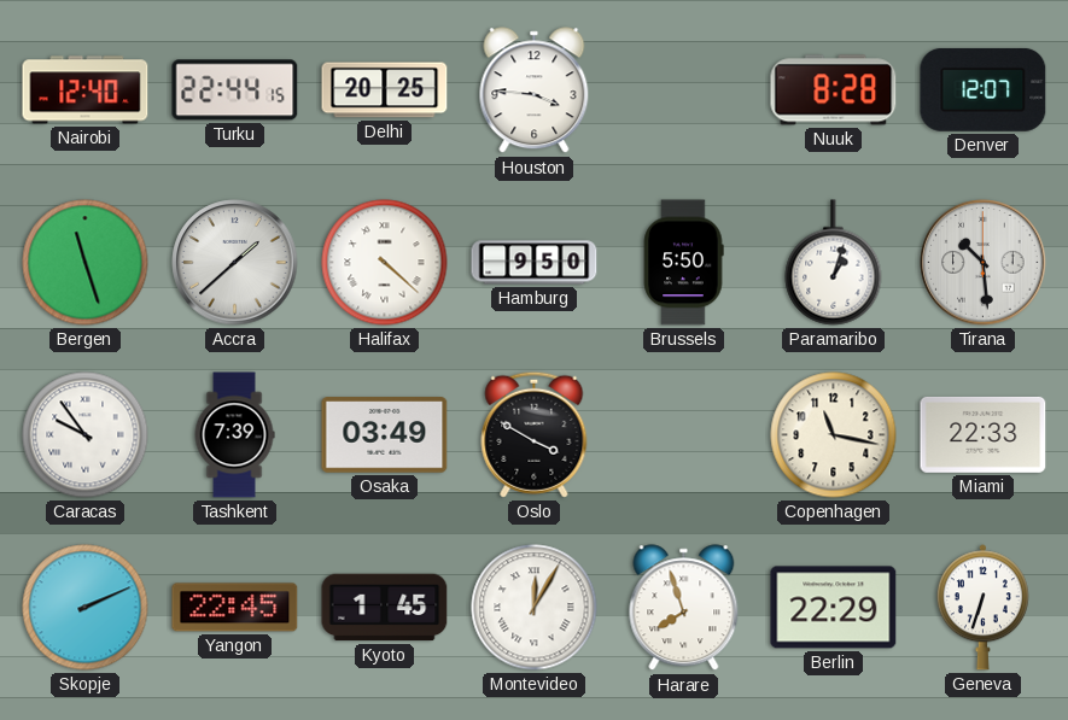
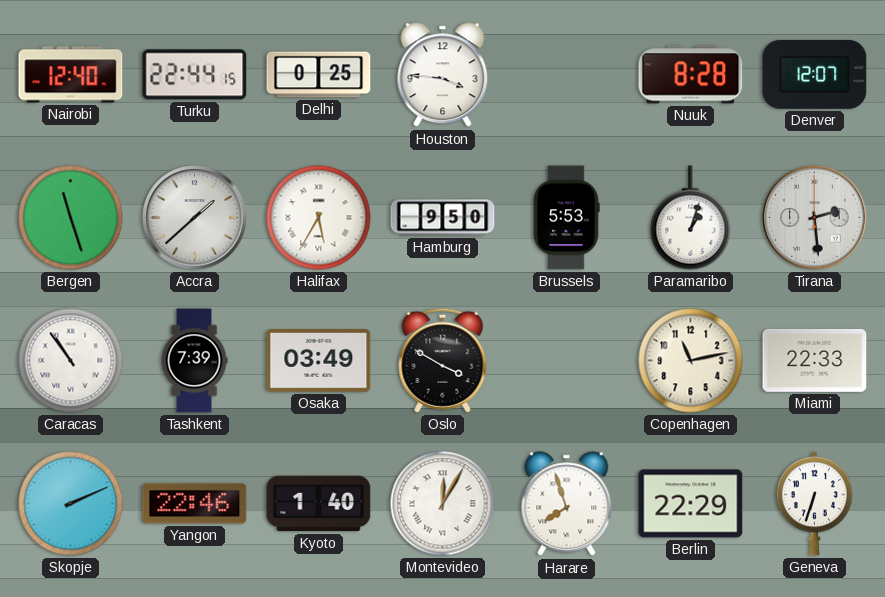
Delhi: 20:25 -> 0:25
Halifax: 4:22 -> 5:35
Brussels: 5:50 -> 5:53
Tirana: 10:29 -> 2:29
Caracas: 9:54 -> 10:54
Copenhagen: 11:17 -> 11:13
Yangon: 22:45 -> 22:46
Kyoto: 1:45 -> 1:40
